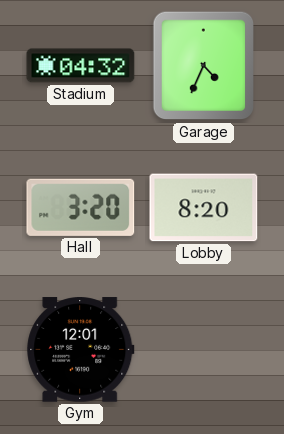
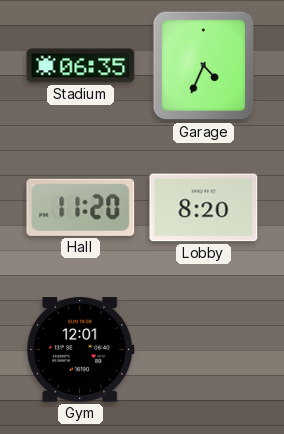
Stadium: 04:32 -> 06:35
Hall: 3:20 -> 11:20
